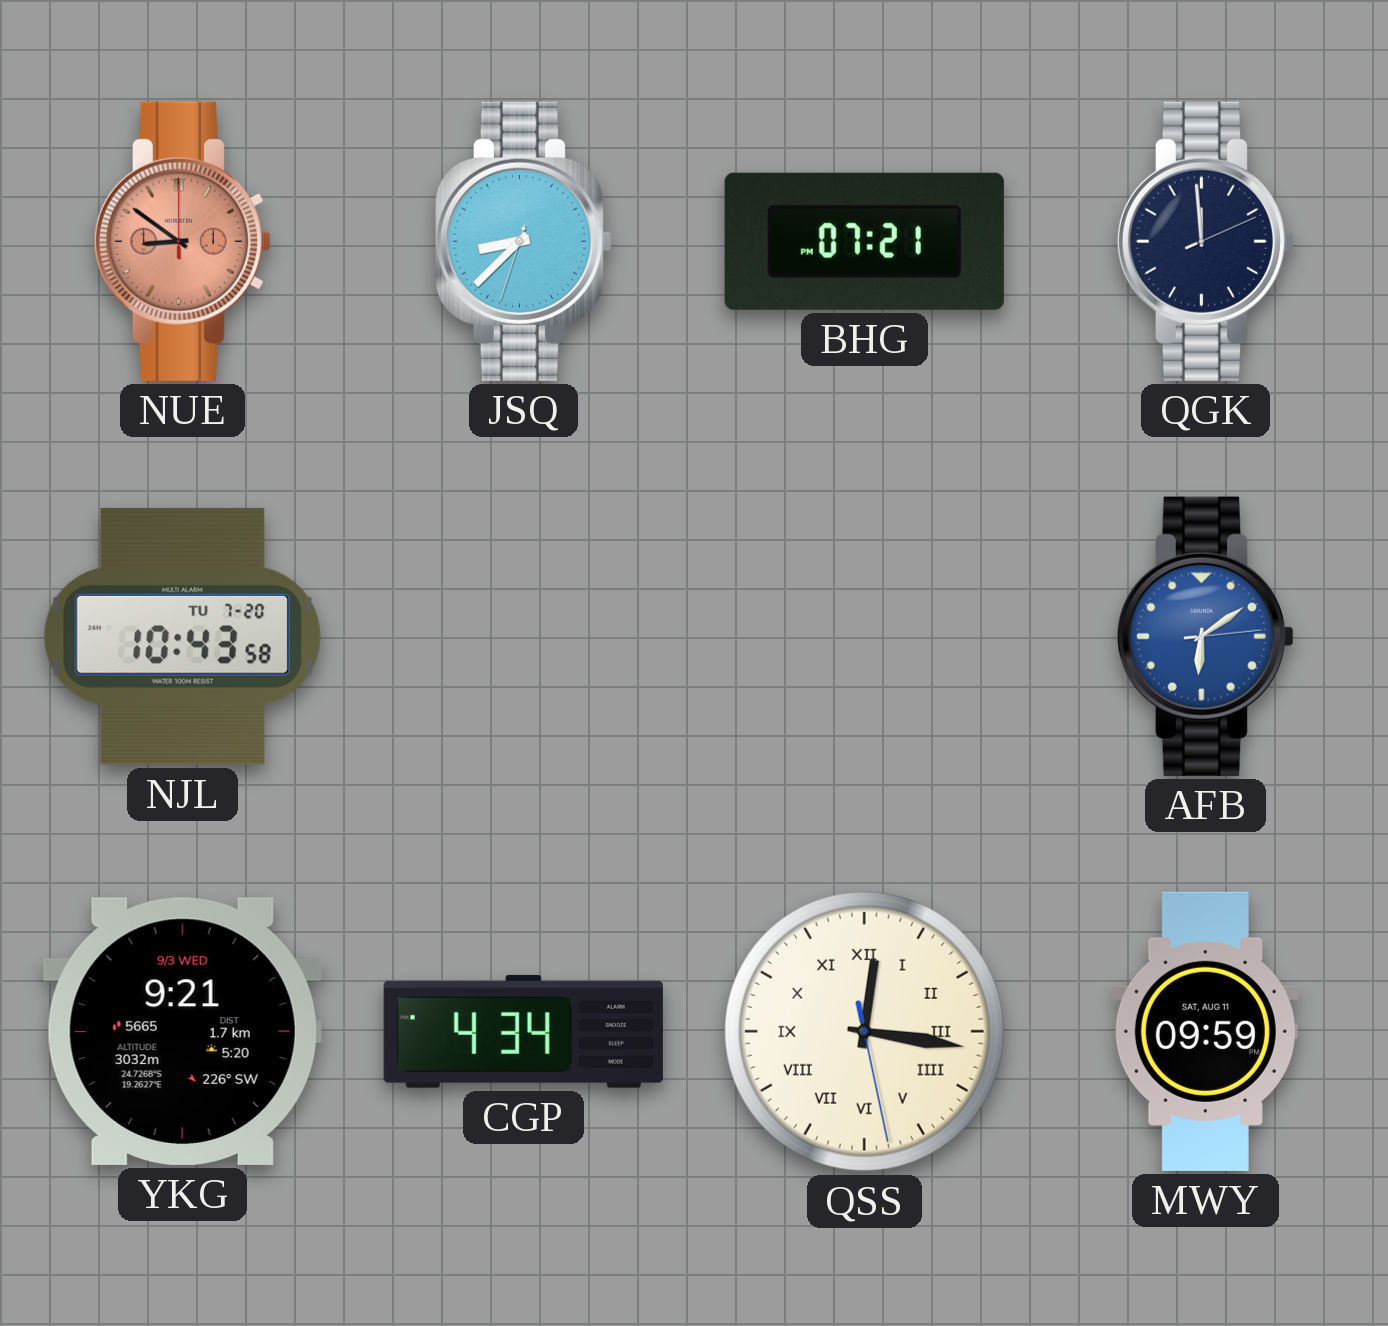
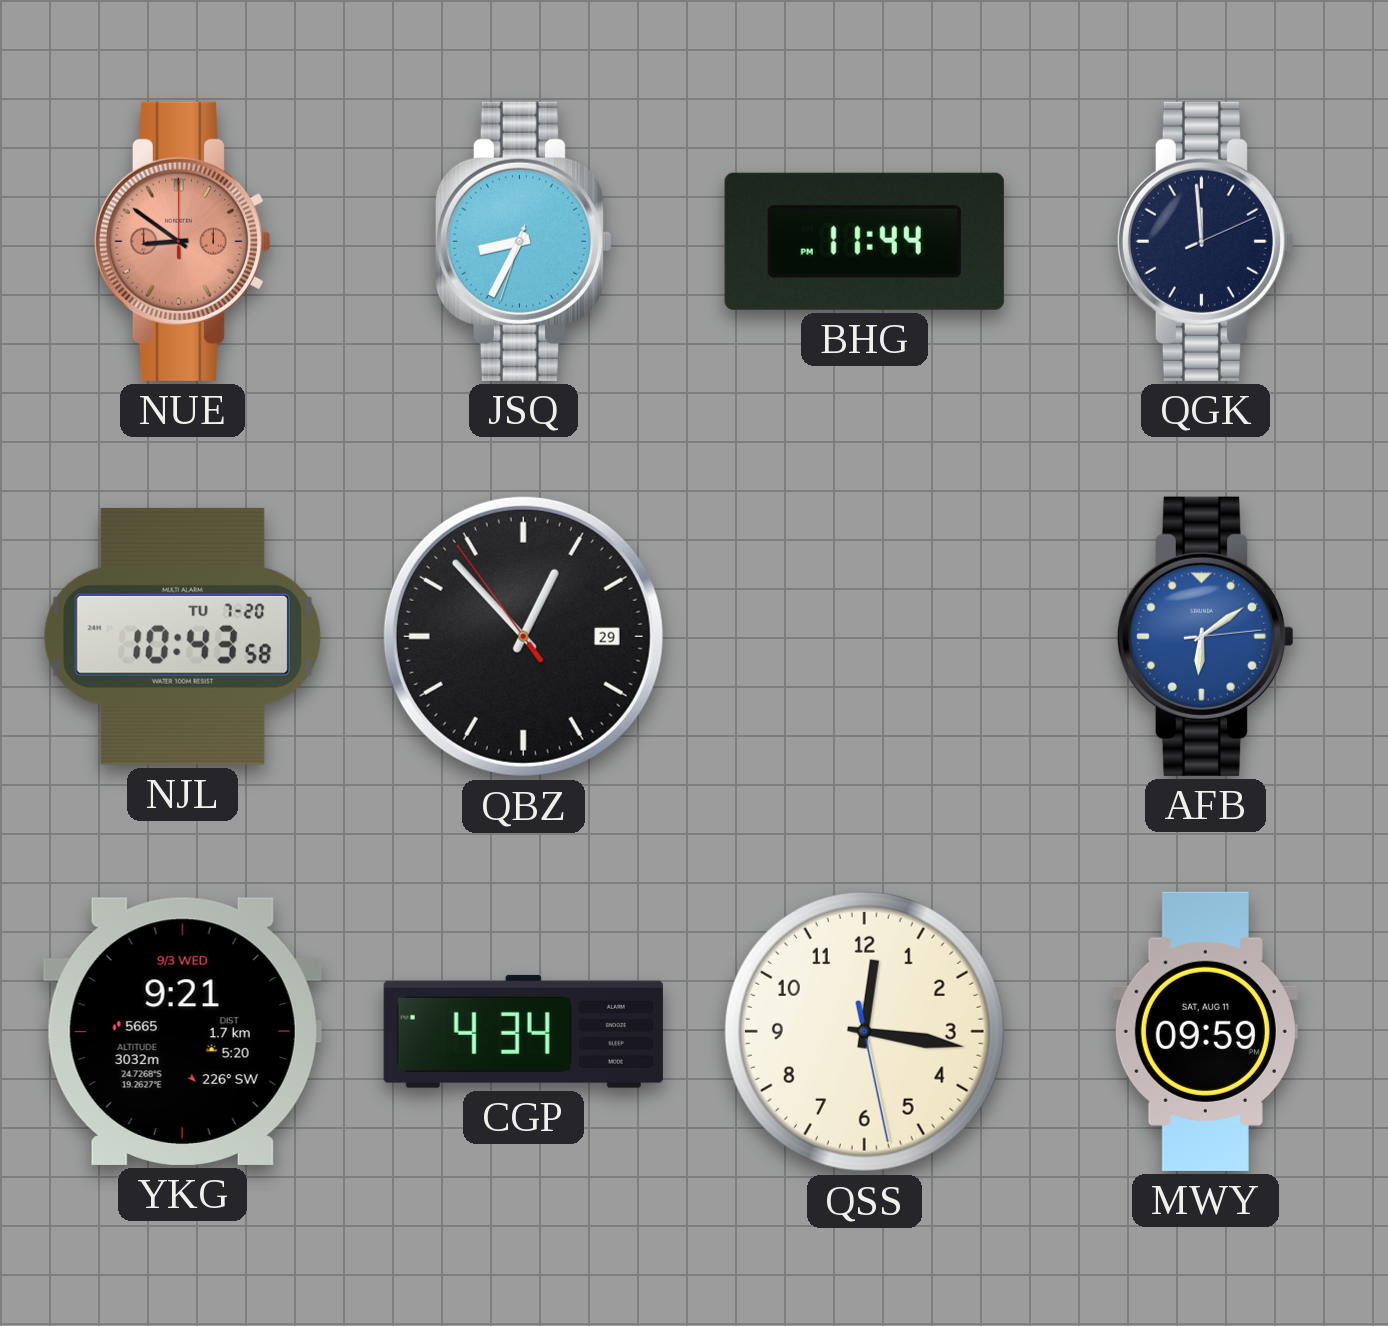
JSQ: 8:37 -> 8:34
BHG: 07:21 -> 11:44
QBZ: none -> 12:52
QSS numerals: Roman -> Arabic
